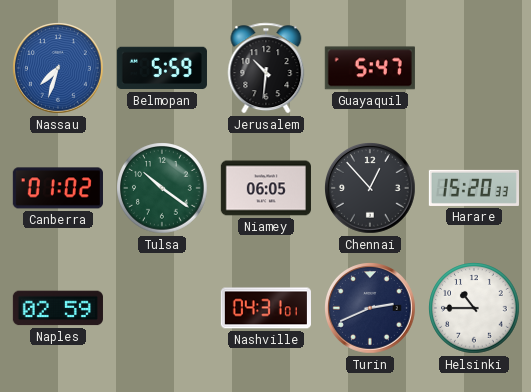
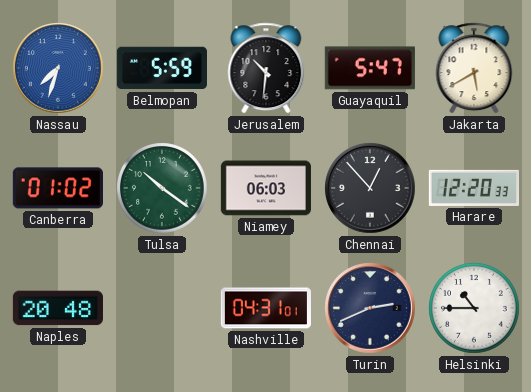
Jakarta: none -> 5:40
Niamey: 06:05 -> 06:03
Harare: 15:20 -> 12:20
Naples: 02:59 -> 20:48
